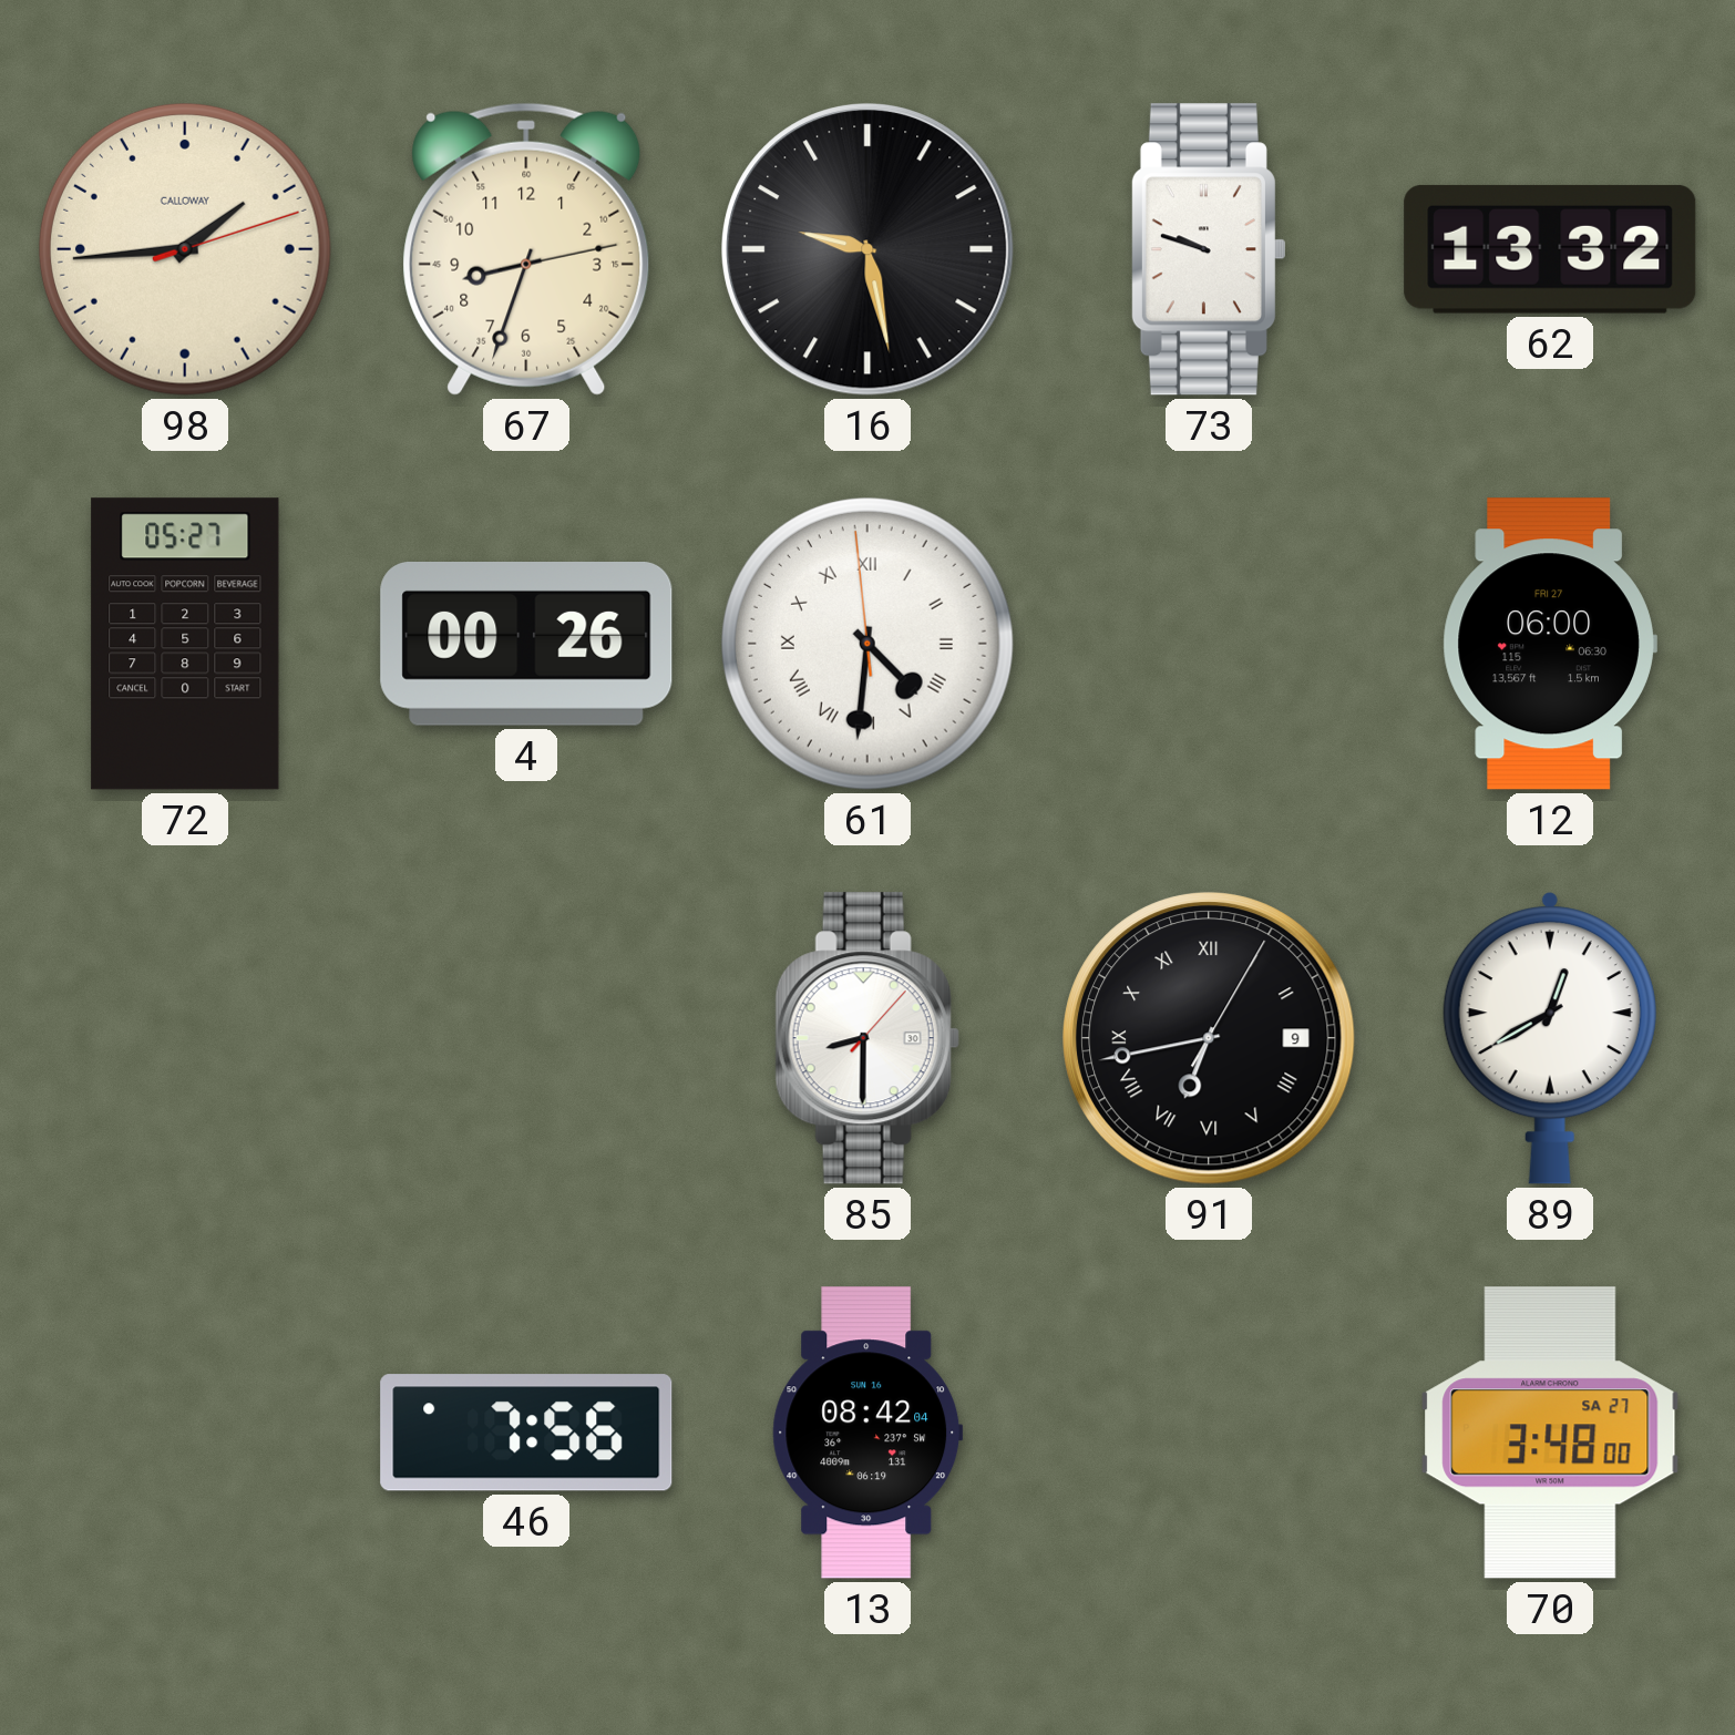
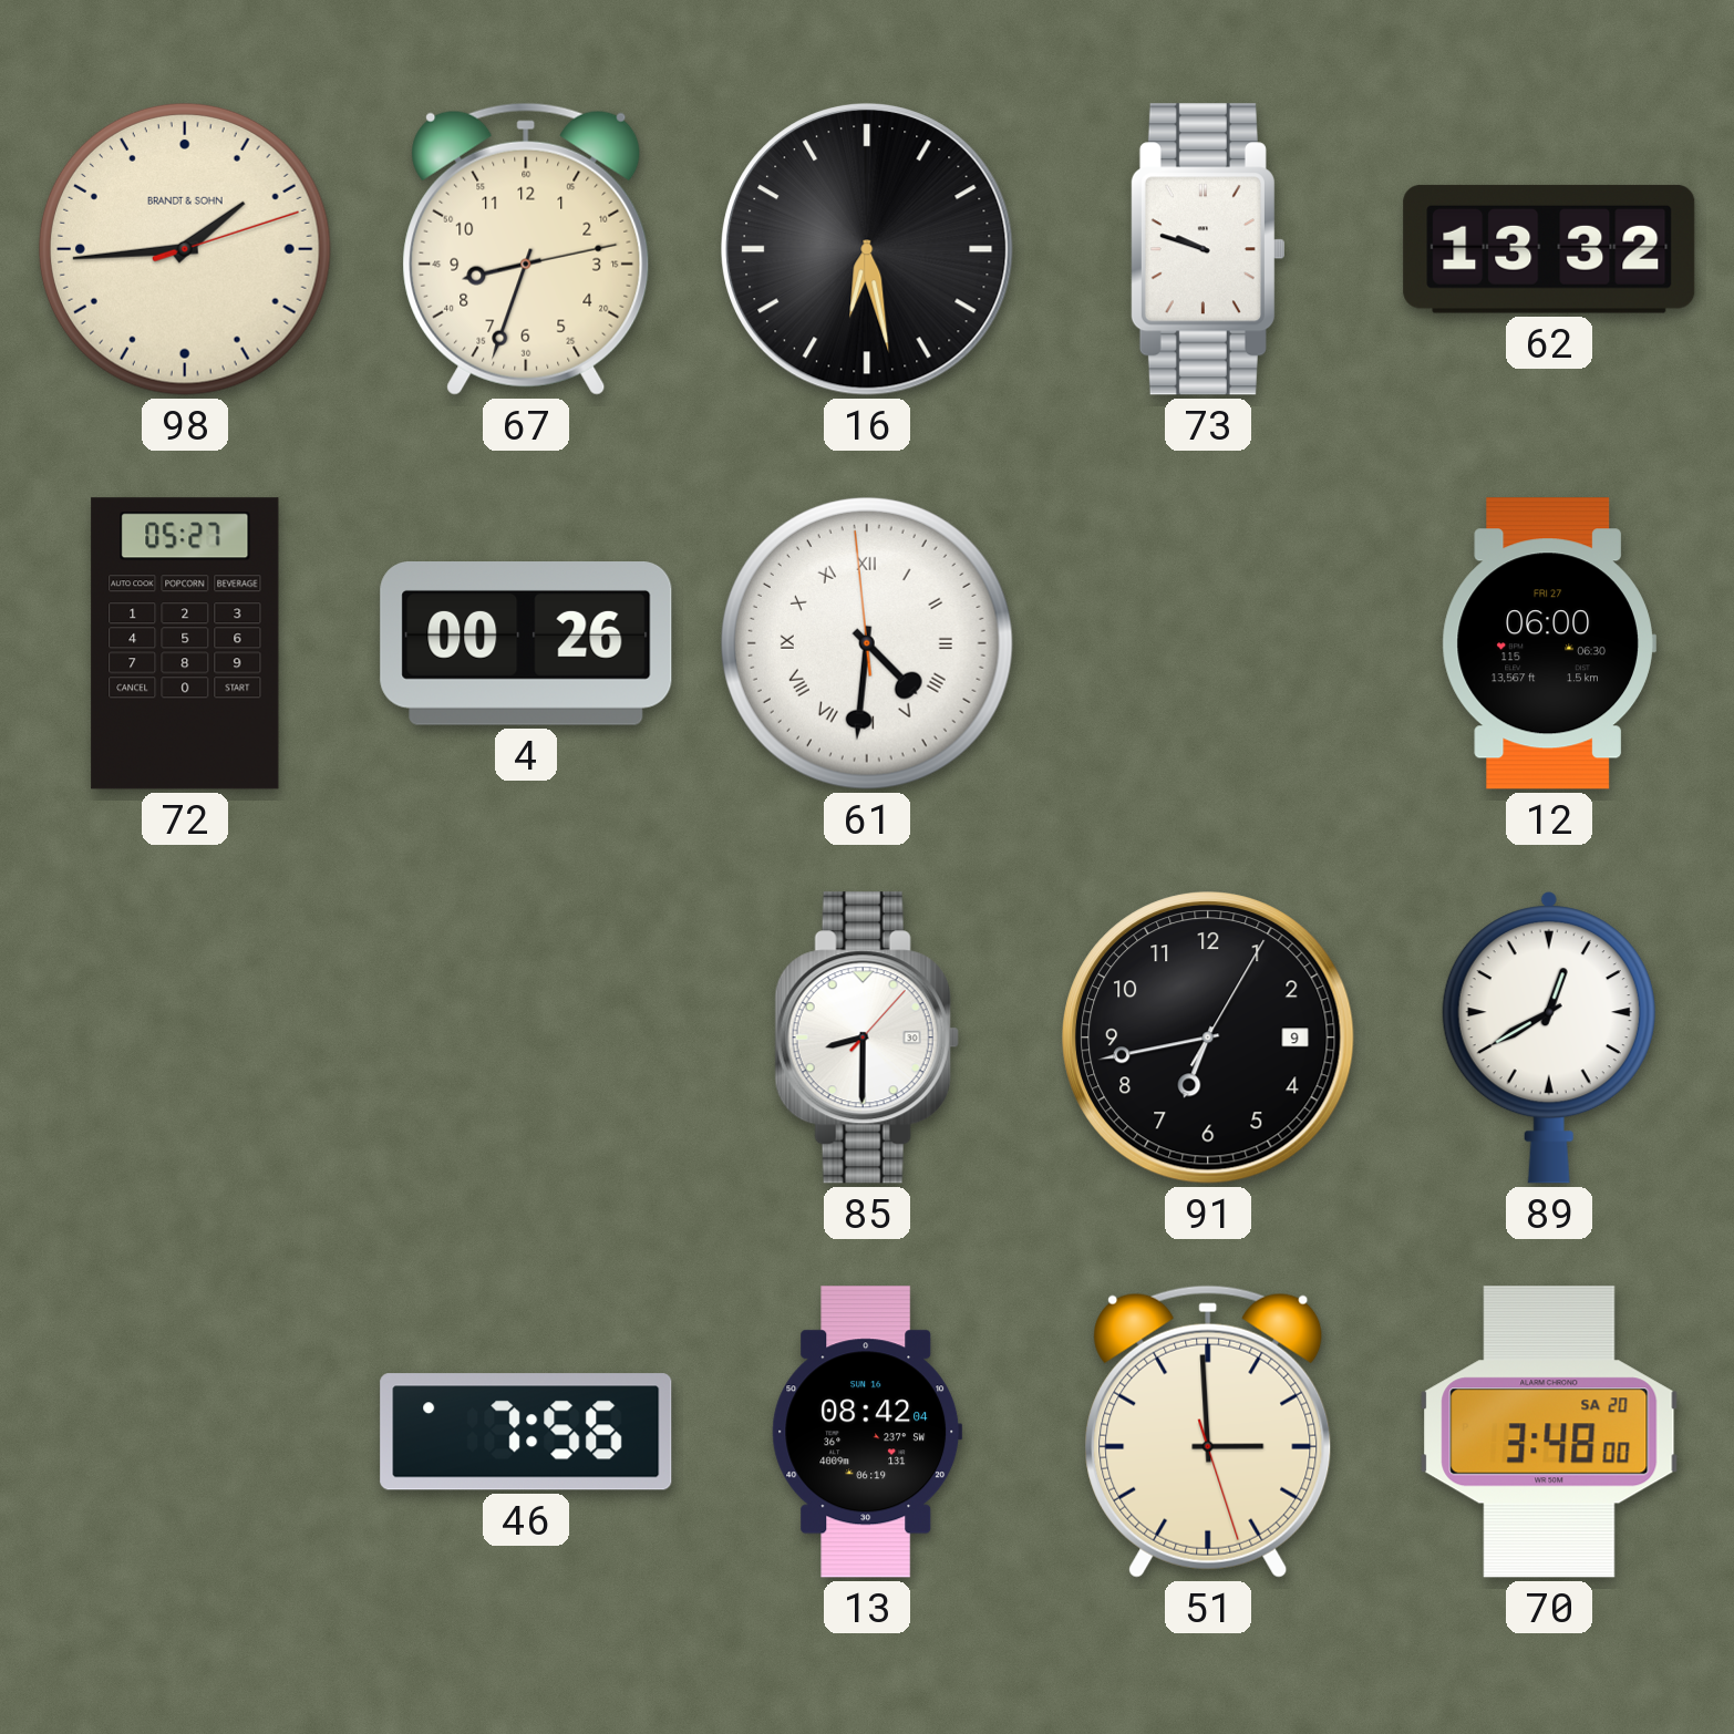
98 brand: CALLOWAY -> BRANDT & SOHN
16: 9:28 -> 6:28
91 numerals: Roman -> Arabic
51: none -> 2:59
70 date: SA 27 -> SA 20
